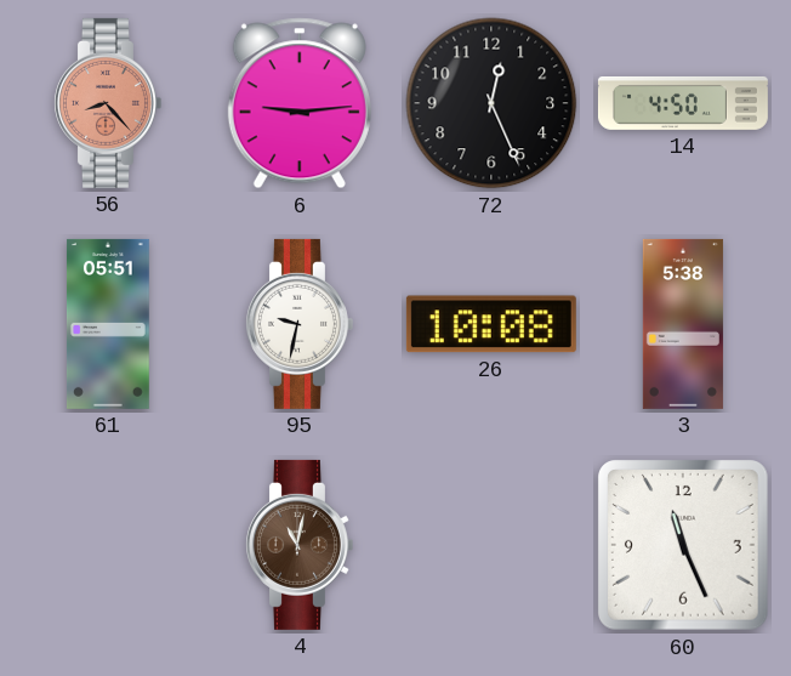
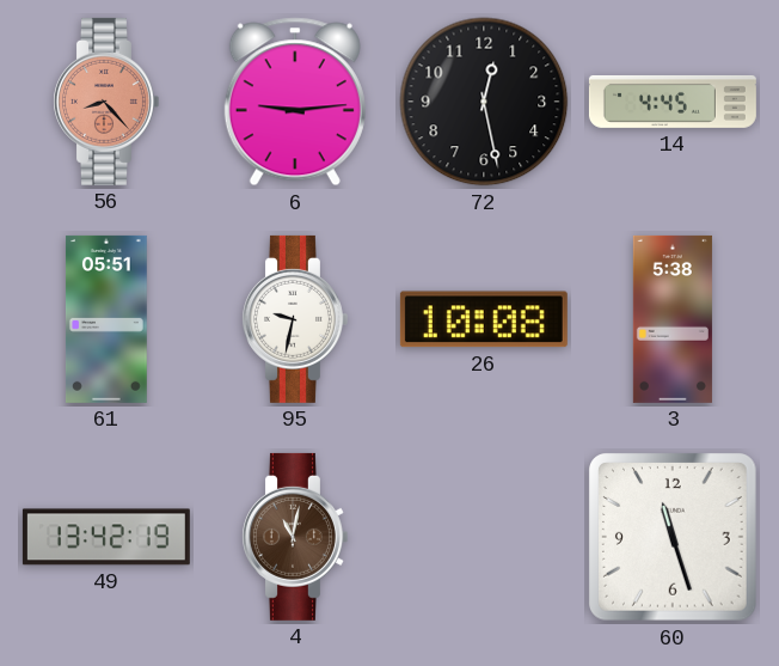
72: 12:26 -> 12:28
14: 4:50 -> 4:45
49: none -> 13:42
60: 11:26 -> 11:27
